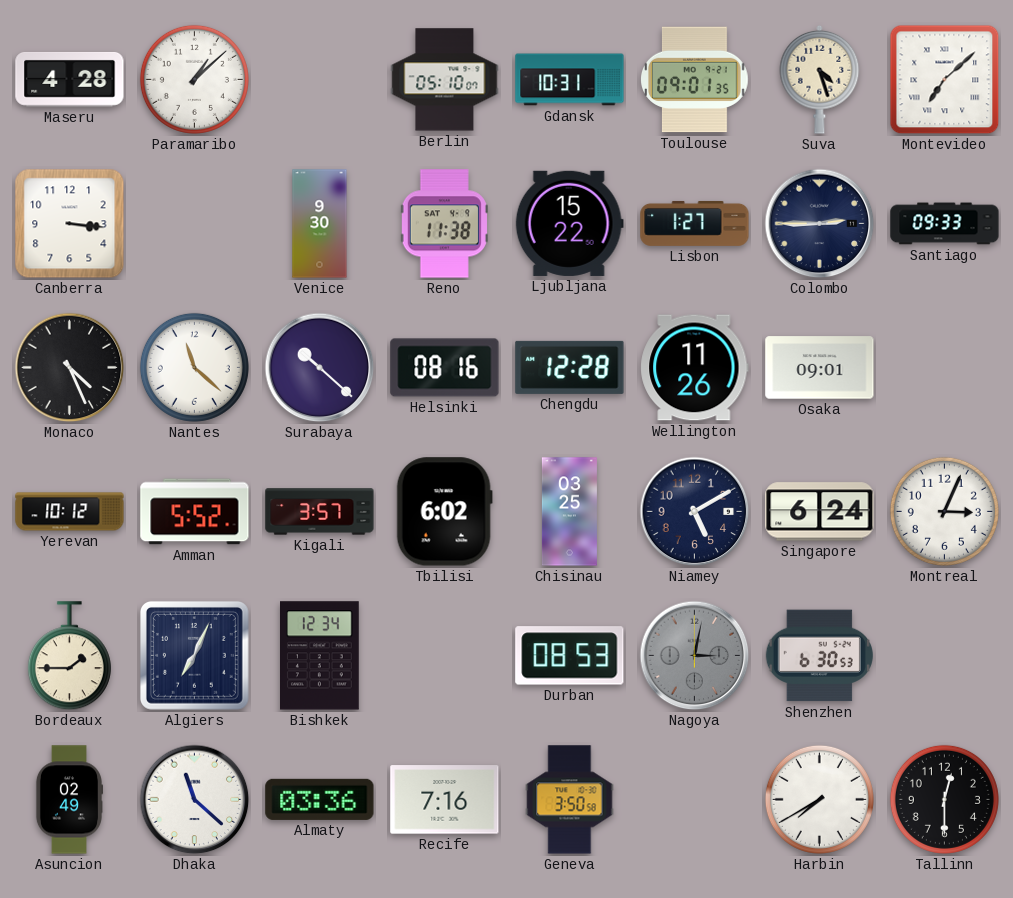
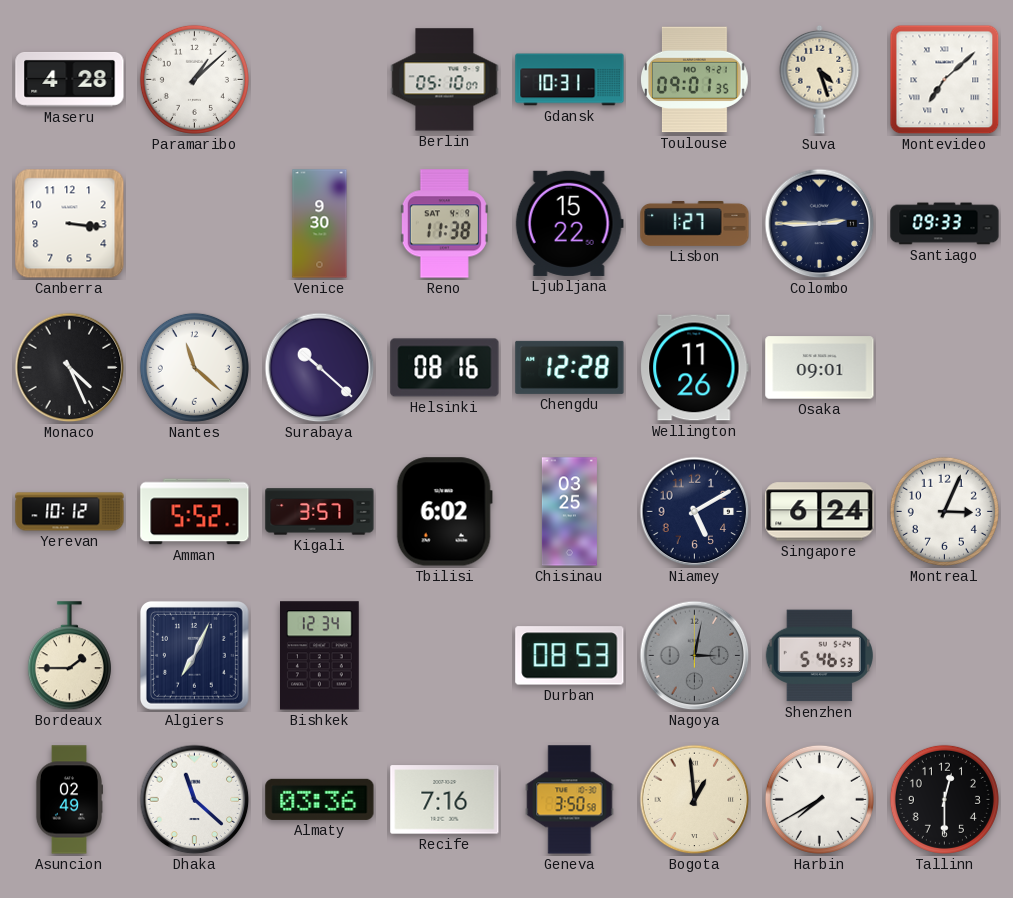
Shenzhen: 6:30 -> 5:46
Bogota: none -> 12:59
